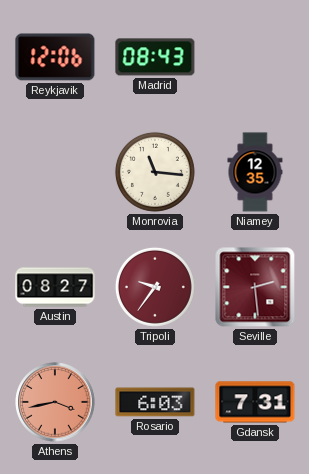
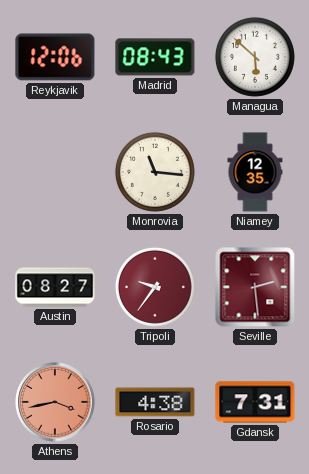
Managua: none -> 5:52
Rosario: 6:03 -> 4:38
